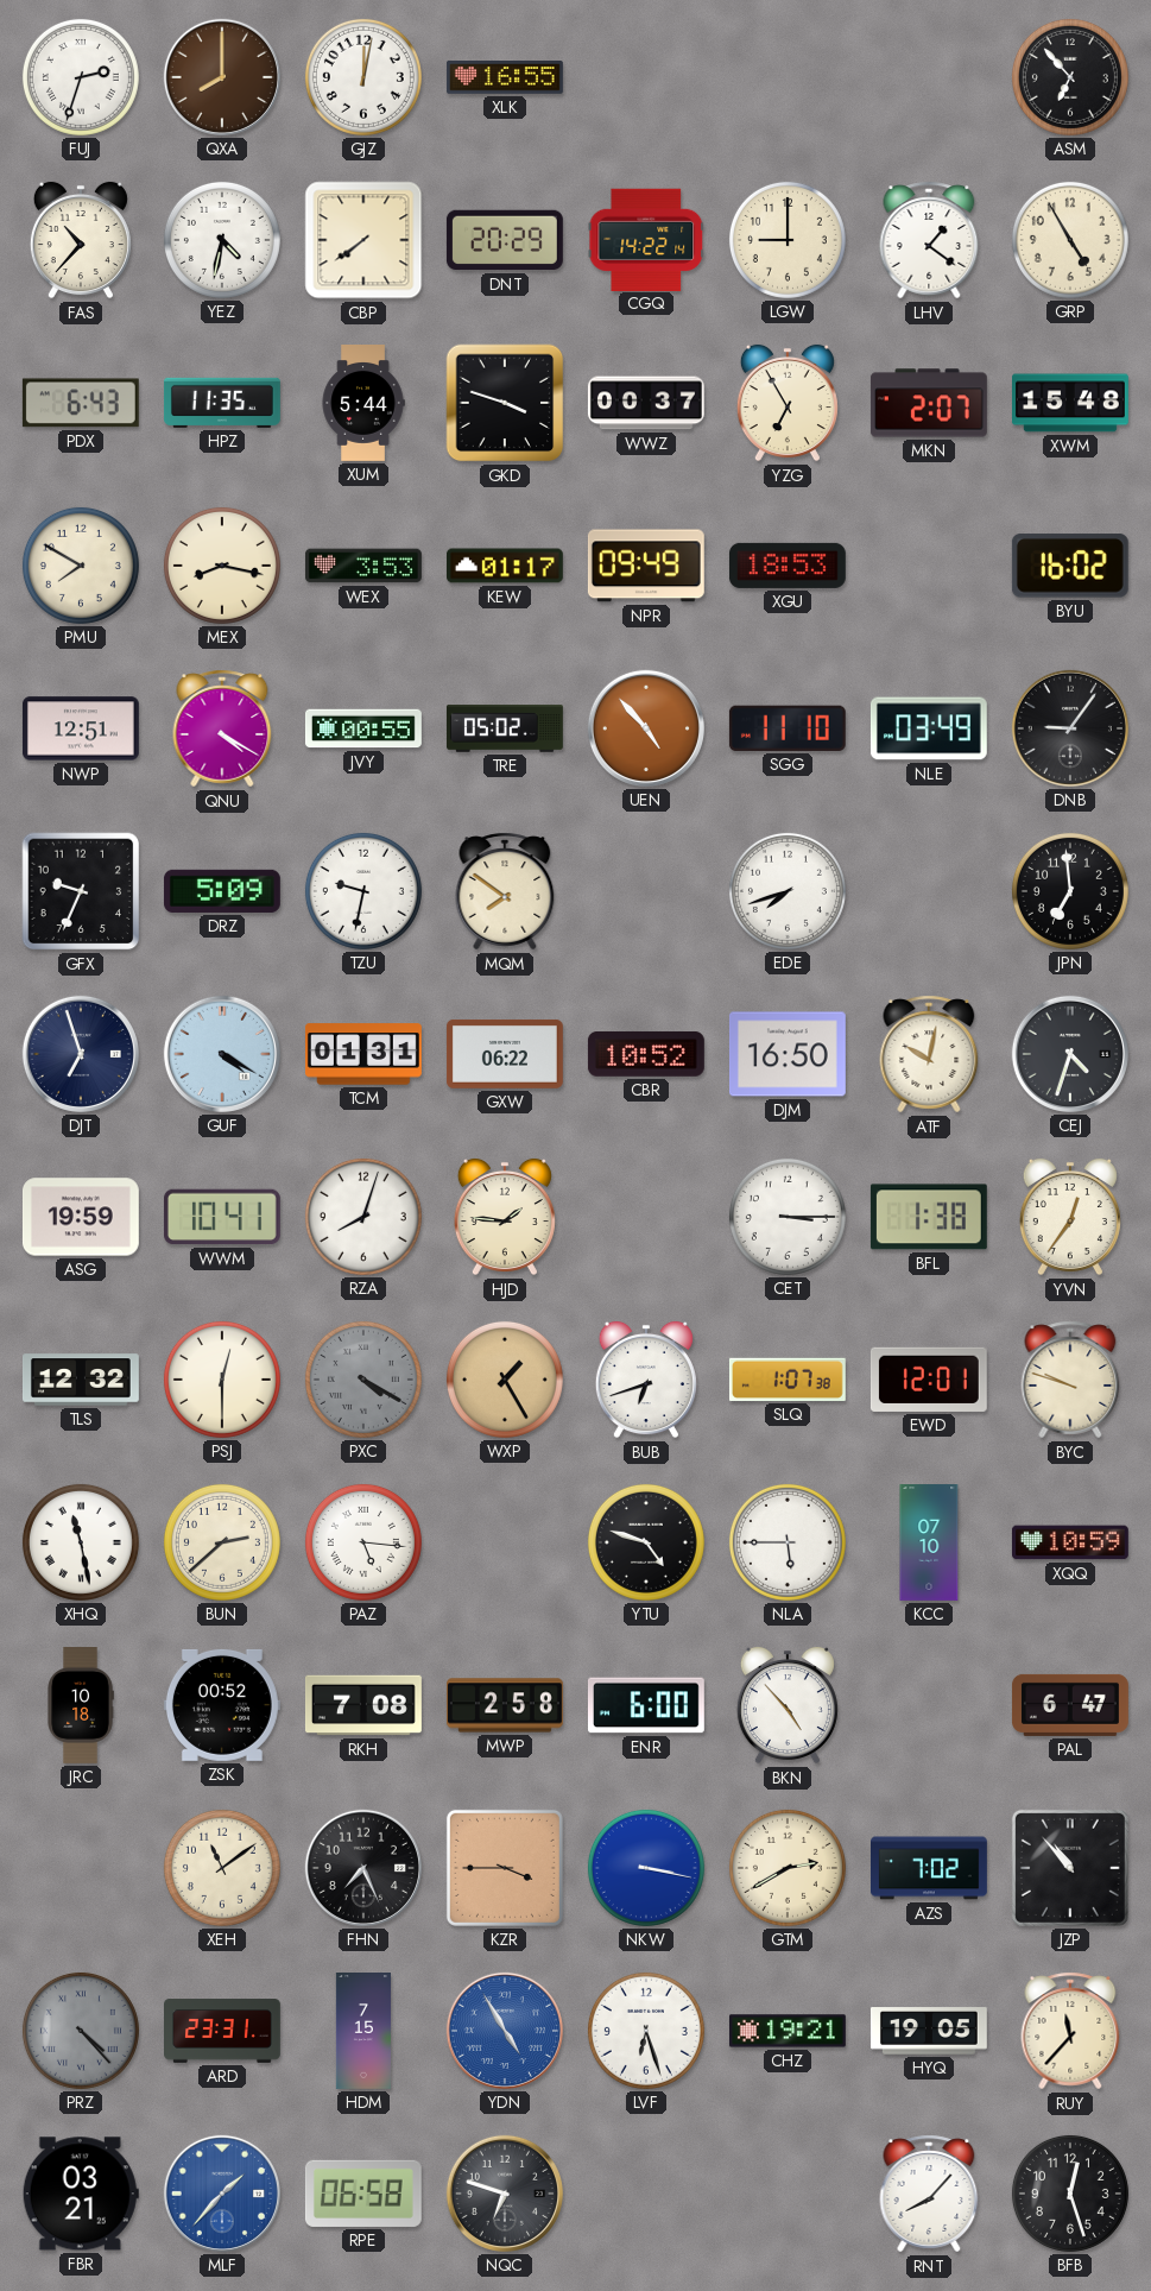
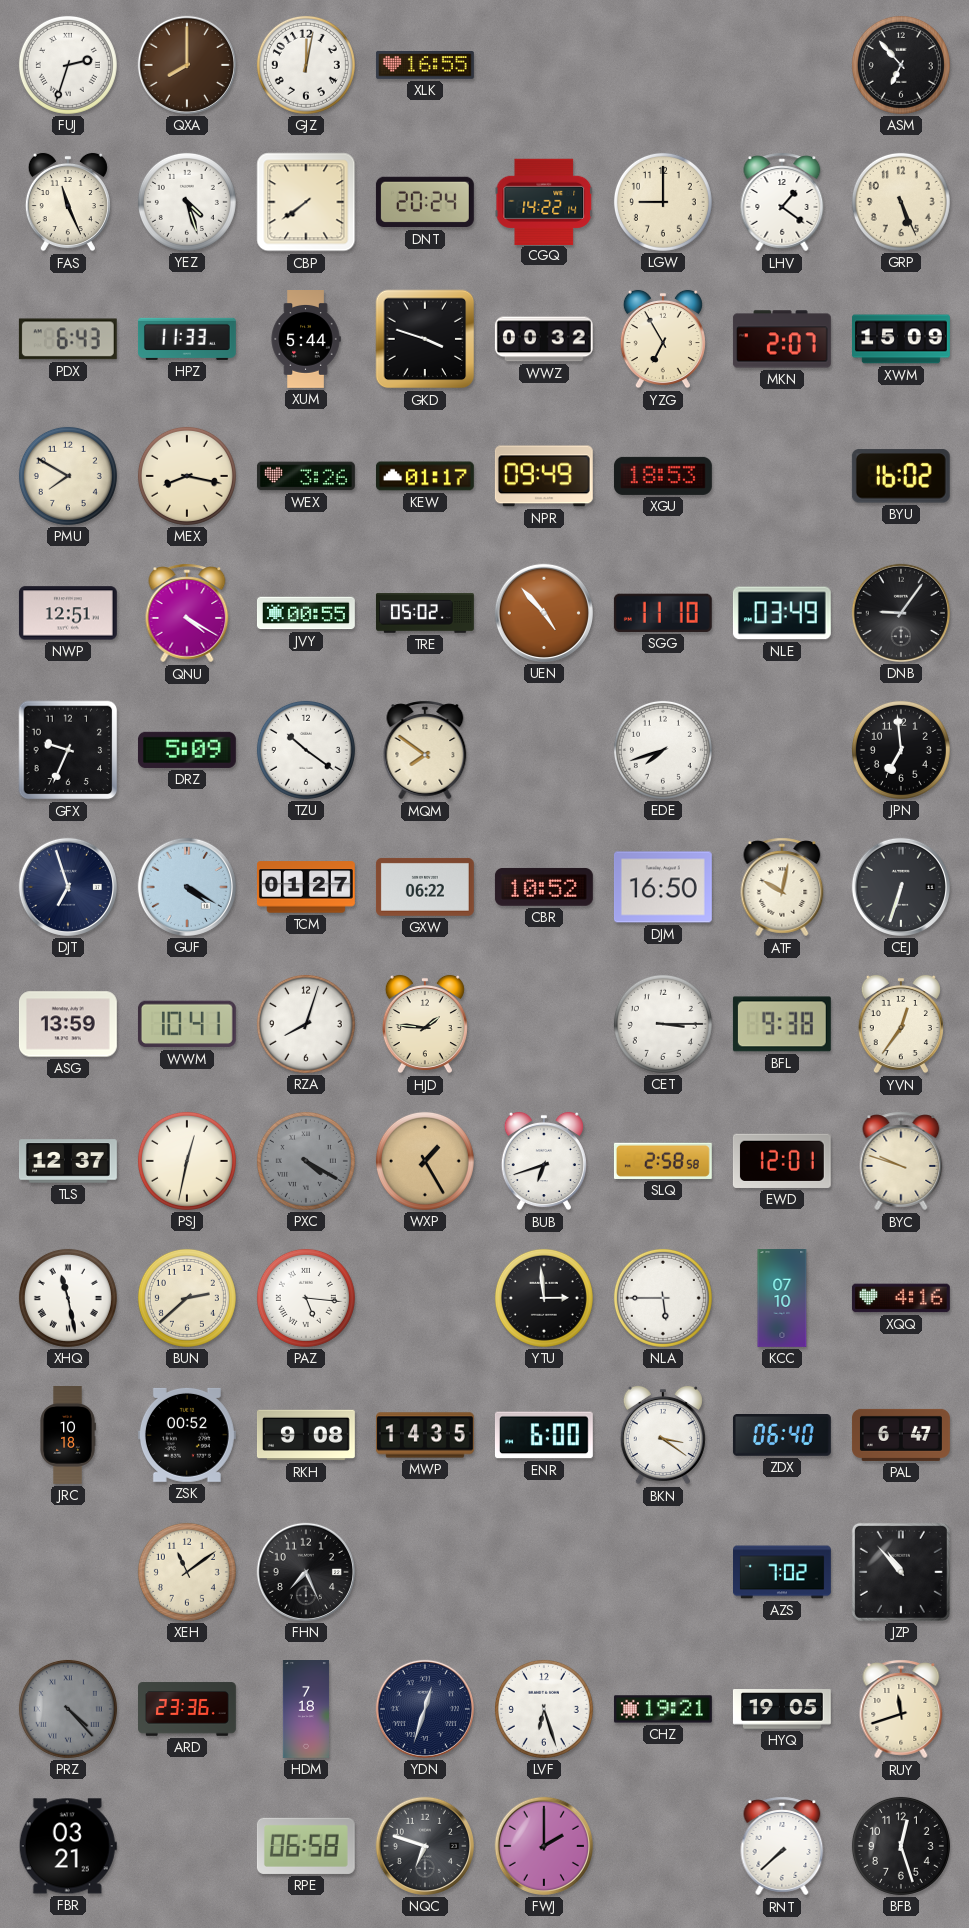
FAS: 10:37 -> 11:26
YEZ: 4:32 -> 4:27
DNT: 20:29 -> 20:24
GRP: 4:55 -> 5:26
HPZ: 11:35 -> 11:33
WWZ: 00:37 -> 00:32
XWM: 15:48 -> 15:09
WEX: 3:53 -> 3:26
TZU: 9:32 -> 10:21
TCM: 01:31 -> 01:27
CEJ: 4:33 -> 6:33
ASG: 19:59 -> 13:59
BFL: 1:38 -> 9:38
TLS: 12:32 -> 12:37
PSJ: 12:30 -> 12:32
SLQ: 1:07 -> 2:58
YTU: 4:48 -> 2:59
XQQ: 10:59 -> 4:16
RKH: 7:08 -> 9:08
MWP: 2:58 -> 14:35
BKN: 4:53 -> 3:21
ZDX: none -> 06:40
KZR: 3:45 -> none
NKW: 3:17 -> none
GTM: 2:40 -> none
ARD: 23:31 -> 23:36
HDM: 7:15 -> 7:18
YDN: 4:55 -> 12:33
YDN dial: blue -> navy
RUY: 11:37 -> 11:42
MLF: 1:37 -> none
FWJ: none -> 2:00
RNT: 8:07 -> 7:38
